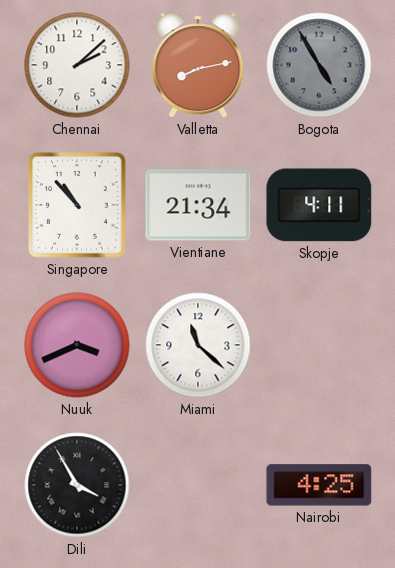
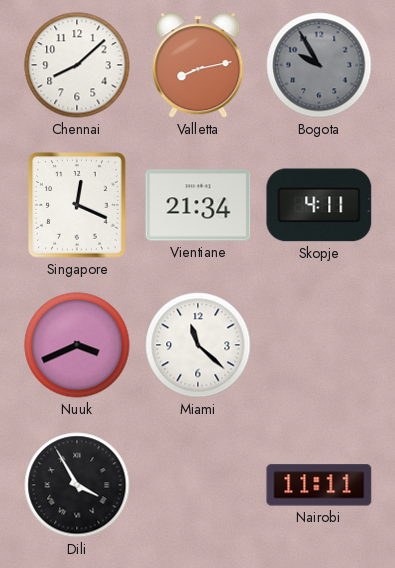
Chennai: 2:08 -> 8:08
Bogota: 4:55 -> 9:55
Singapore: 10:53 -> 12:19
Nairobi: 4:25 -> 11:11
